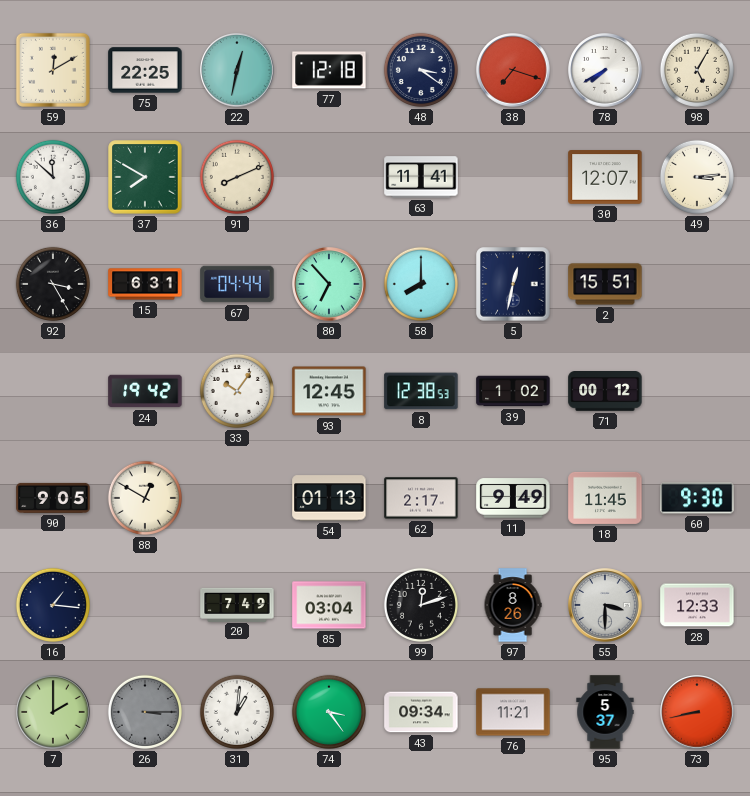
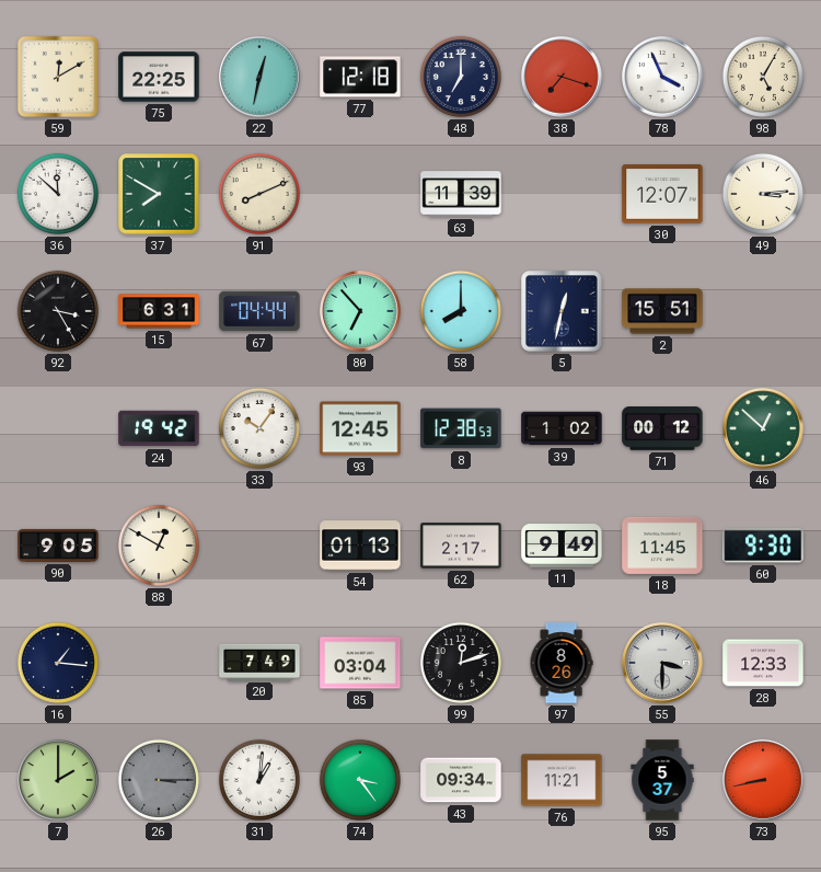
48: 3:21 -> 7:00
78: 7:40 -> 3:56
63: 11:41 -> 11:39
46: none -> 12:52
